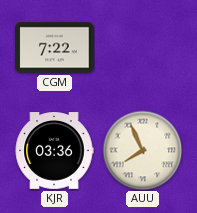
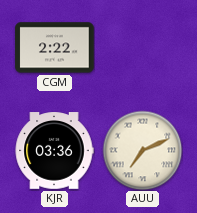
CGM: 7:22 -> 2:22
AUU: 7:56 -> 7:11
